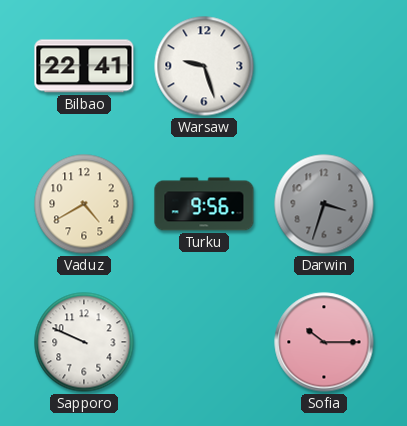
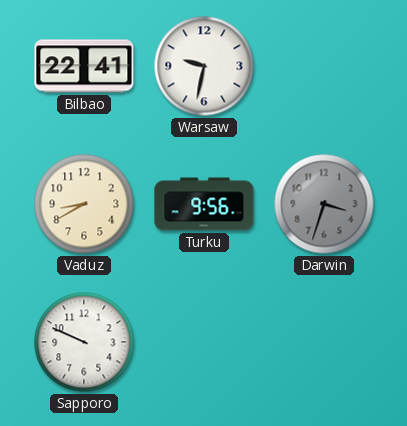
Warsaw: 9:27 -> 9:32
Vaduz: 4:40 -> 8:40
Sofia: 10:15 -> none
